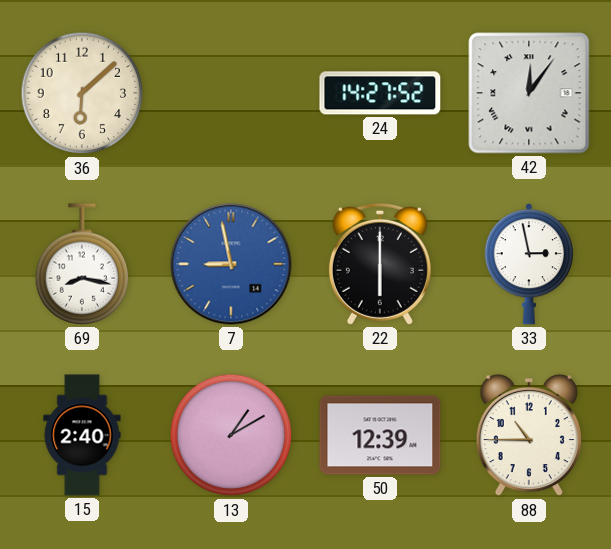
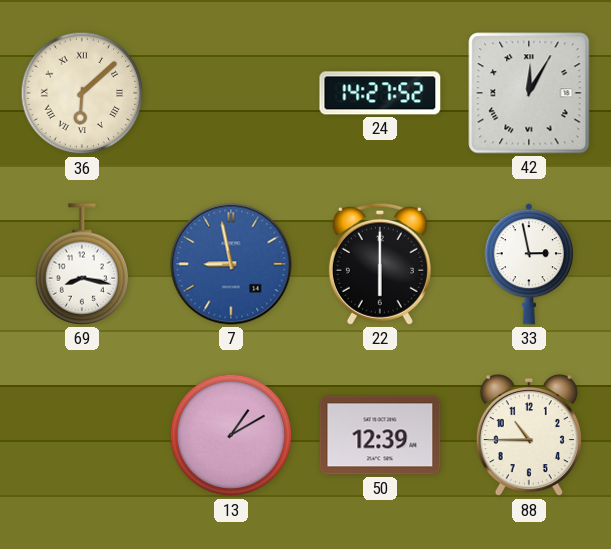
36 numerals: Arabic -> Roman
42: 12:06 -> 12:05
15: 2:40 -> none
